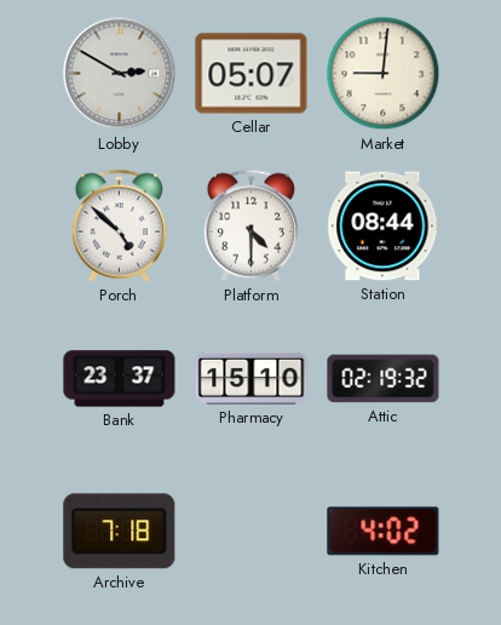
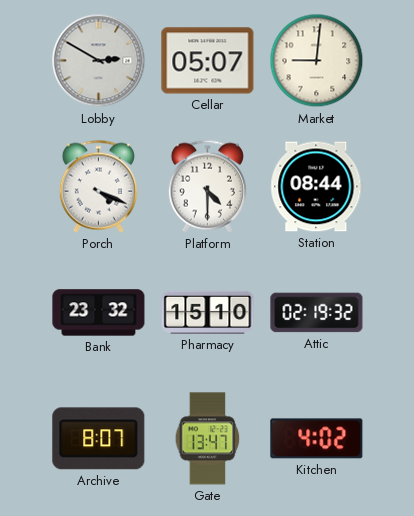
Porch: 4:52 -> 4:19
Bank: 23:37 -> 23:32
Archive: 7:18 -> 8:07
Gate: none -> 13:47
